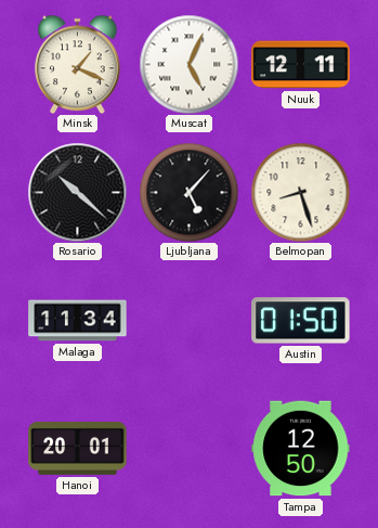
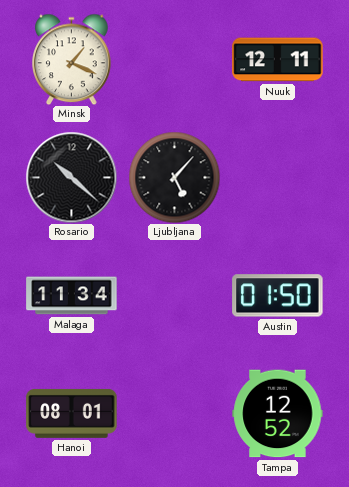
Muscat: 5:04 -> none
Belmopan: 8:27 -> none
Hanoi: 20:01 -> 08:01
Tampa: 12:50 -> 12:52
